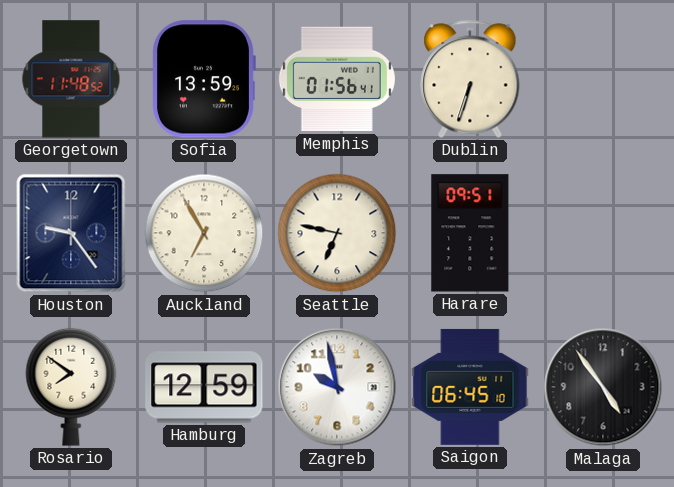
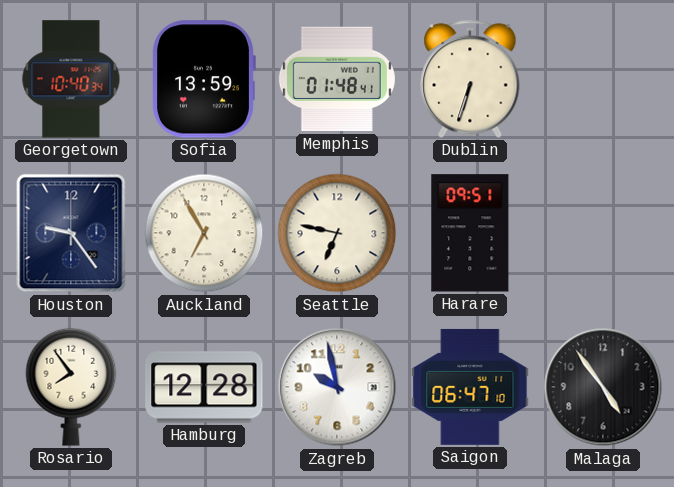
Georgetown: 11:48 -> 10:40
Memphis: 01:56 -> 01:48
Rosario: 7:51 -> 7:54
Hamburg: 12:59 -> 12:28
Saigon: 06:45 -> 06:47
